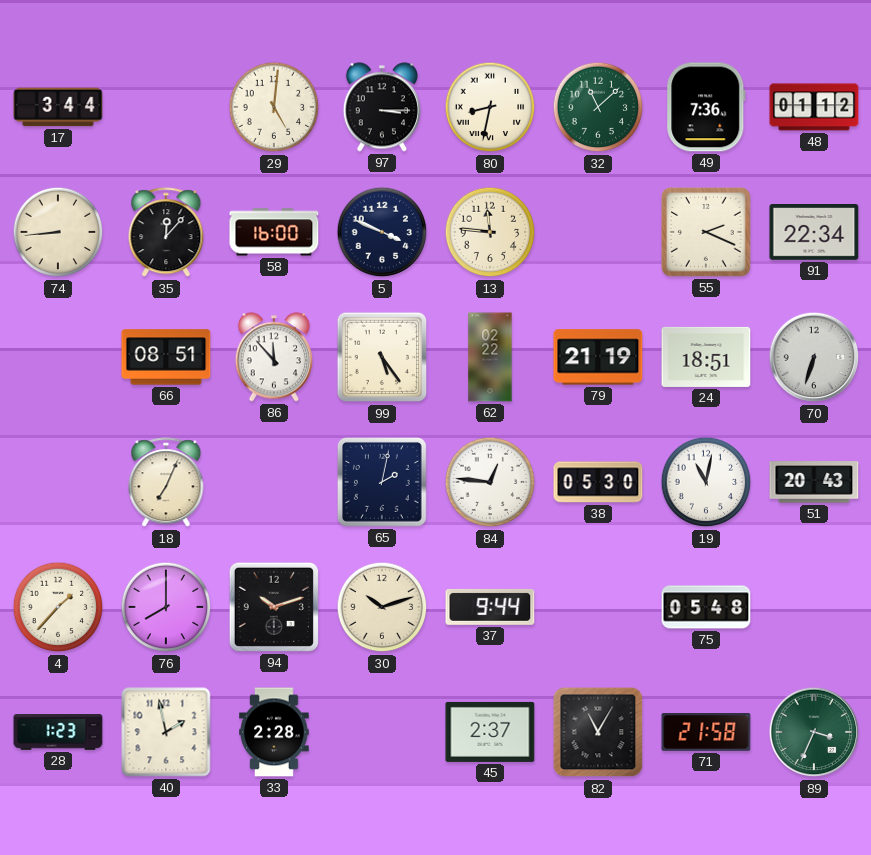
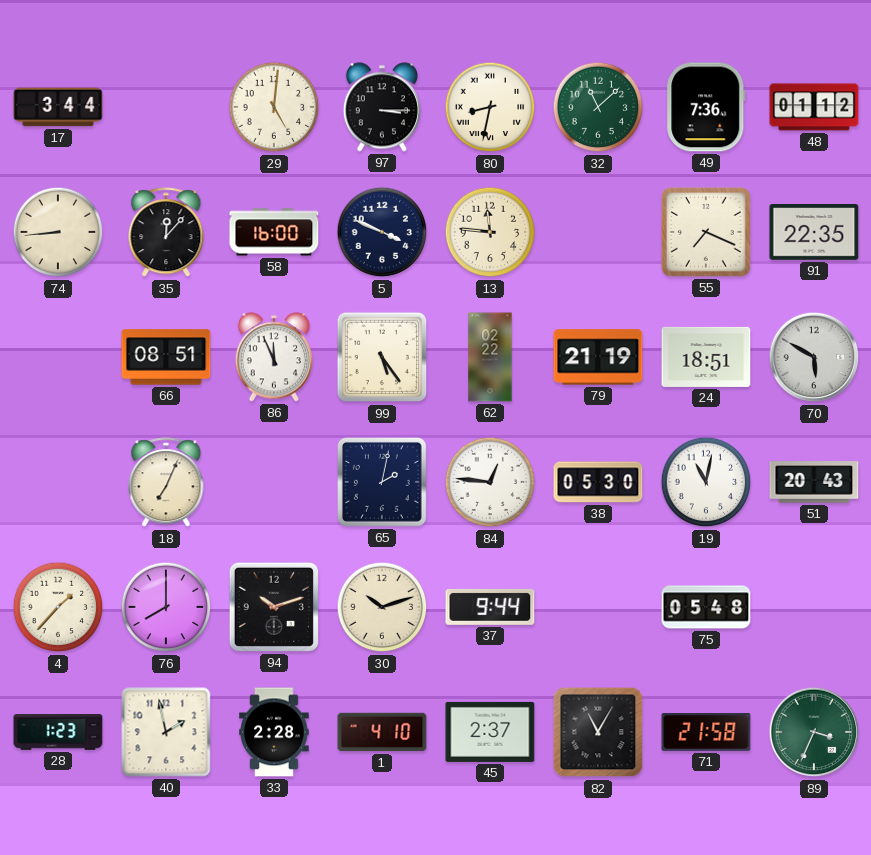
55: 2:19 -> 7:19
91: 22:34 -> 22:35
86: 11:53 -> 11:56
70: 6:33 -> 5:50
1: none -> 4:10
